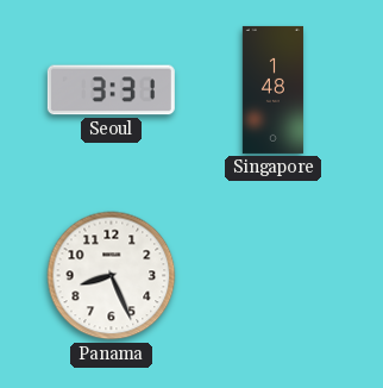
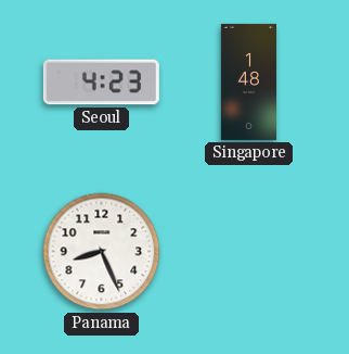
Seoul: 3:31 -> 4:23
